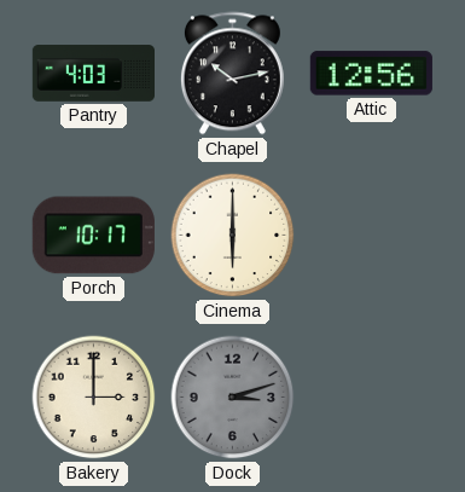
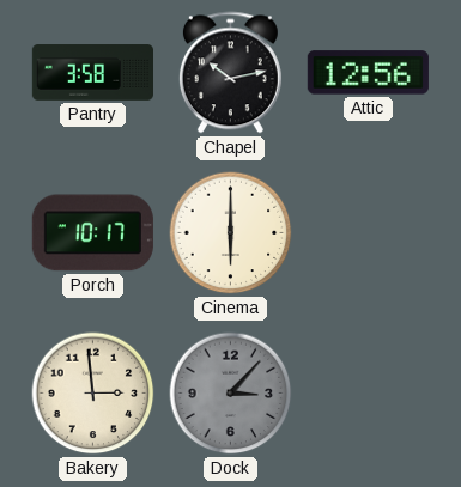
Pantry: 4:03 -> 3:58
Bakery: 3:00 -> 2:59
Dock: 3:12 -> 3:07
